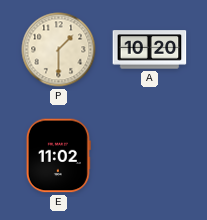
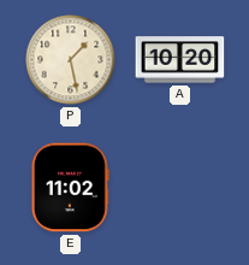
P: 1:30 -> 1:28
